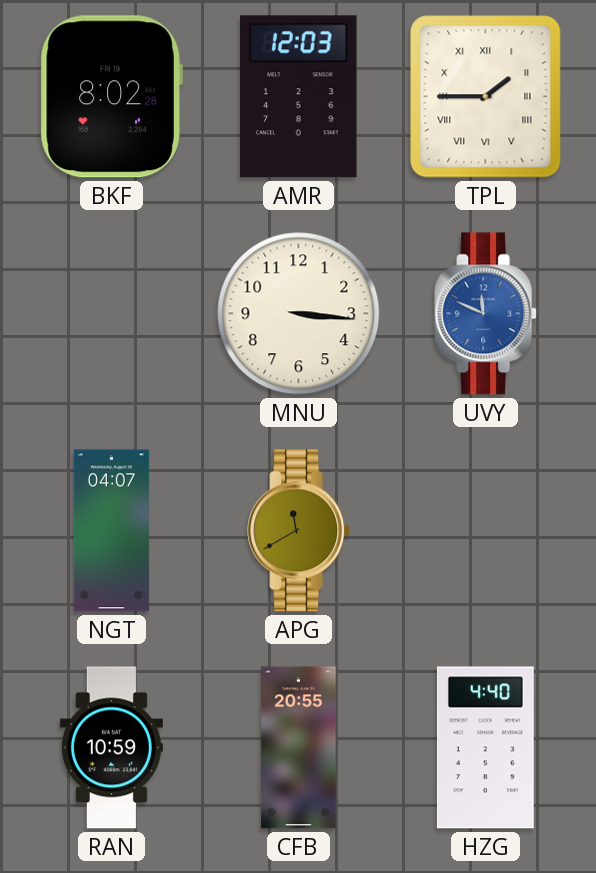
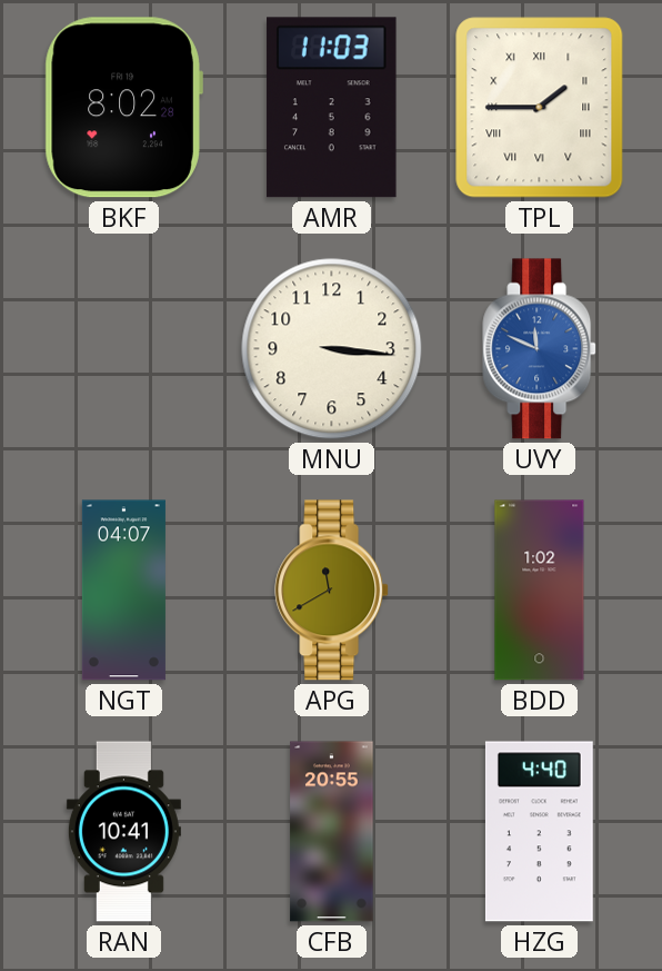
AMR: 12:03 -> 11:03
BDD: none -> 1:02
RAN: 10:59 -> 10:41
